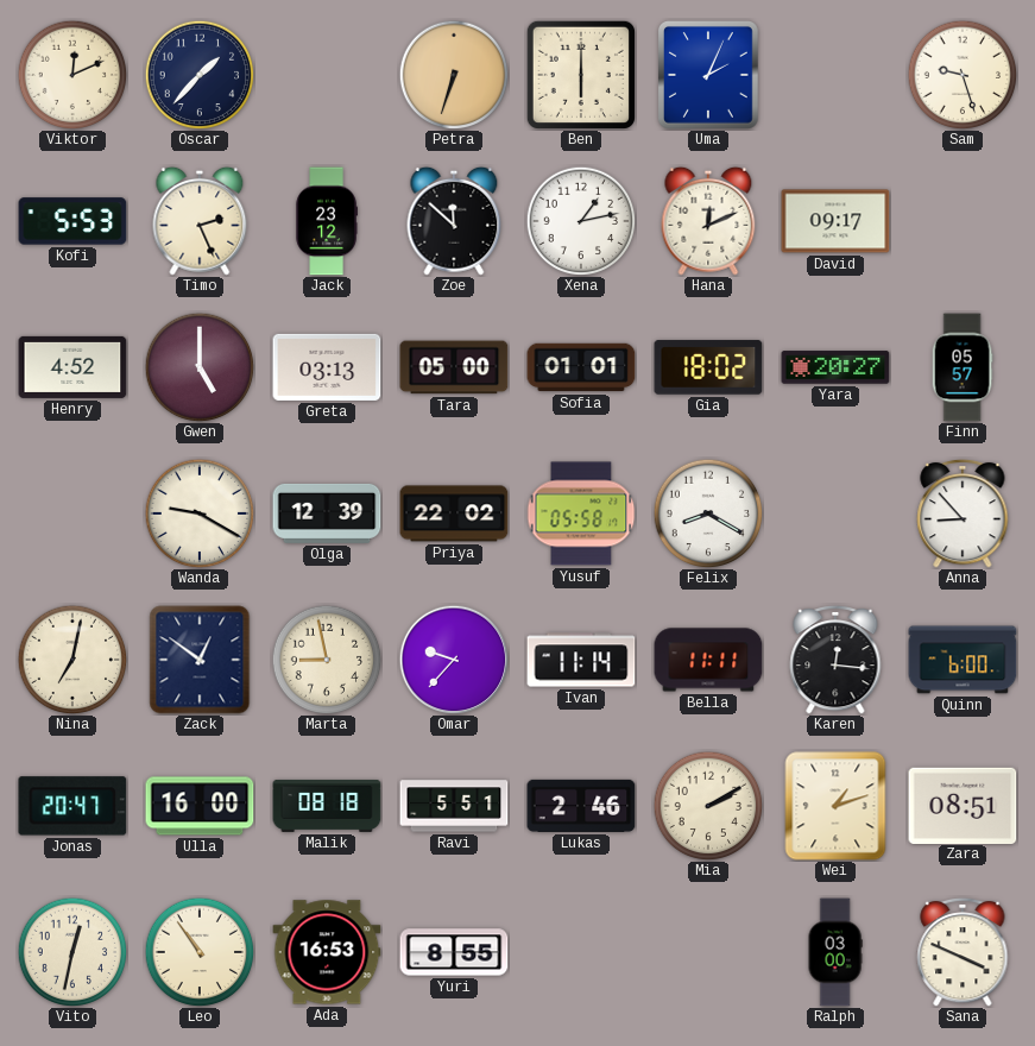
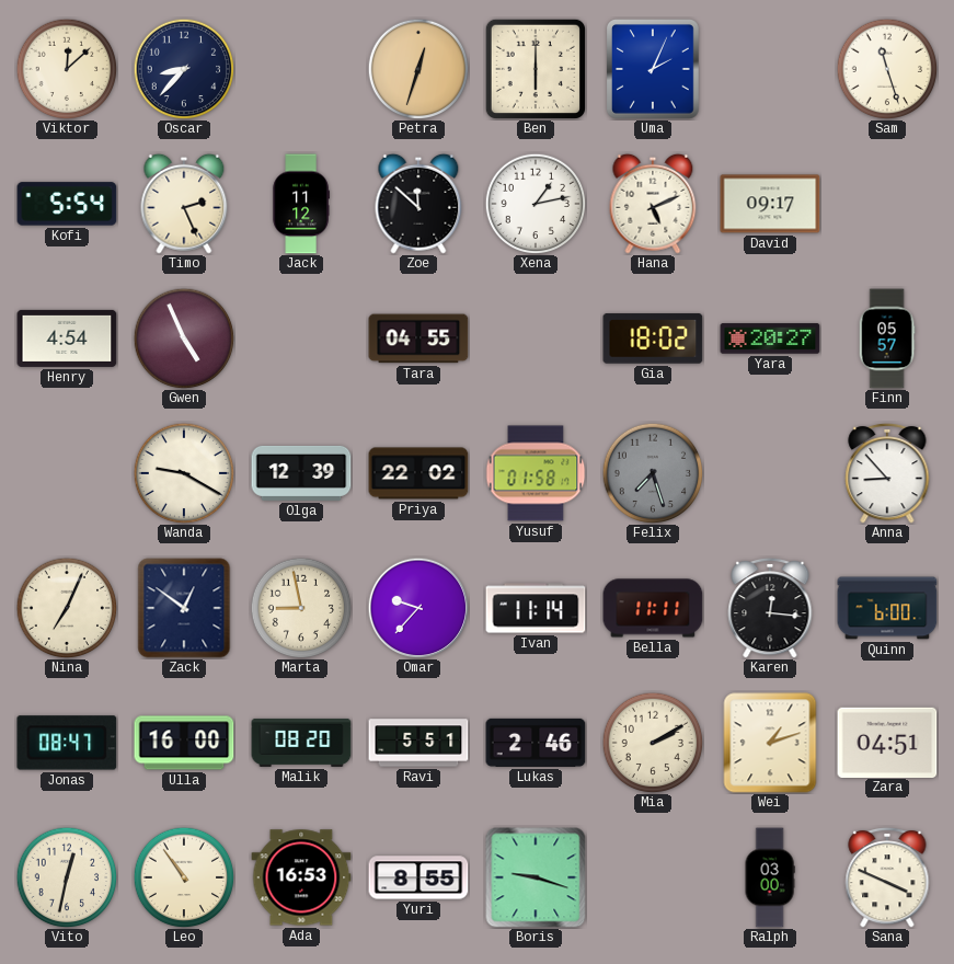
Viktor: 12:11 -> 12:08
Oscar: 1:37 -> 8:37
Petra: 6:33 -> 12:33
Sam: 9:27 -> 11:27
Kofi: 5:53 -> 5:54
Jack: 23:12 -> 11:12
Hana: 12:11 -> 5:11
Henry: 4:52 -> 4:54
Gwen: 5:00 -> 4:56
Greta: 03:13 -> none
Tara: 05:00 -> 04:55
Sofia: 01:01 -> none
Yusuf: 05:58 -> 01:58
Felix: 8:20 -> 7:27
Felix dial: white -> grey
Nina: 7:02 -> 7:04
Jonas: 20:47 -> 08:47
Malik: 08:18 -> 08:20
Zara: 08:51 -> 04:51
Boris: none -> 9:18
